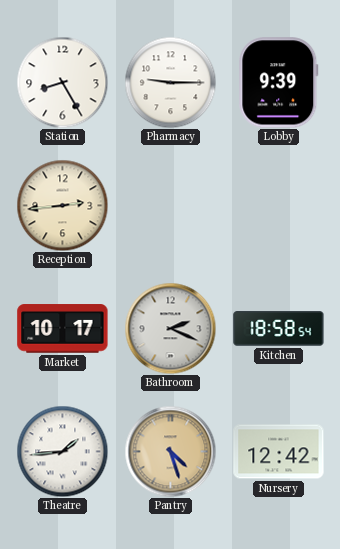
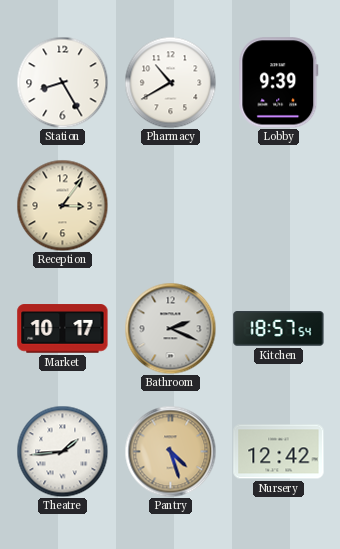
Pharmacy: 9:15 -> 10:40
Reception: 2:44 -> 3:06
Kitchen: 18:58 -> 18:57
